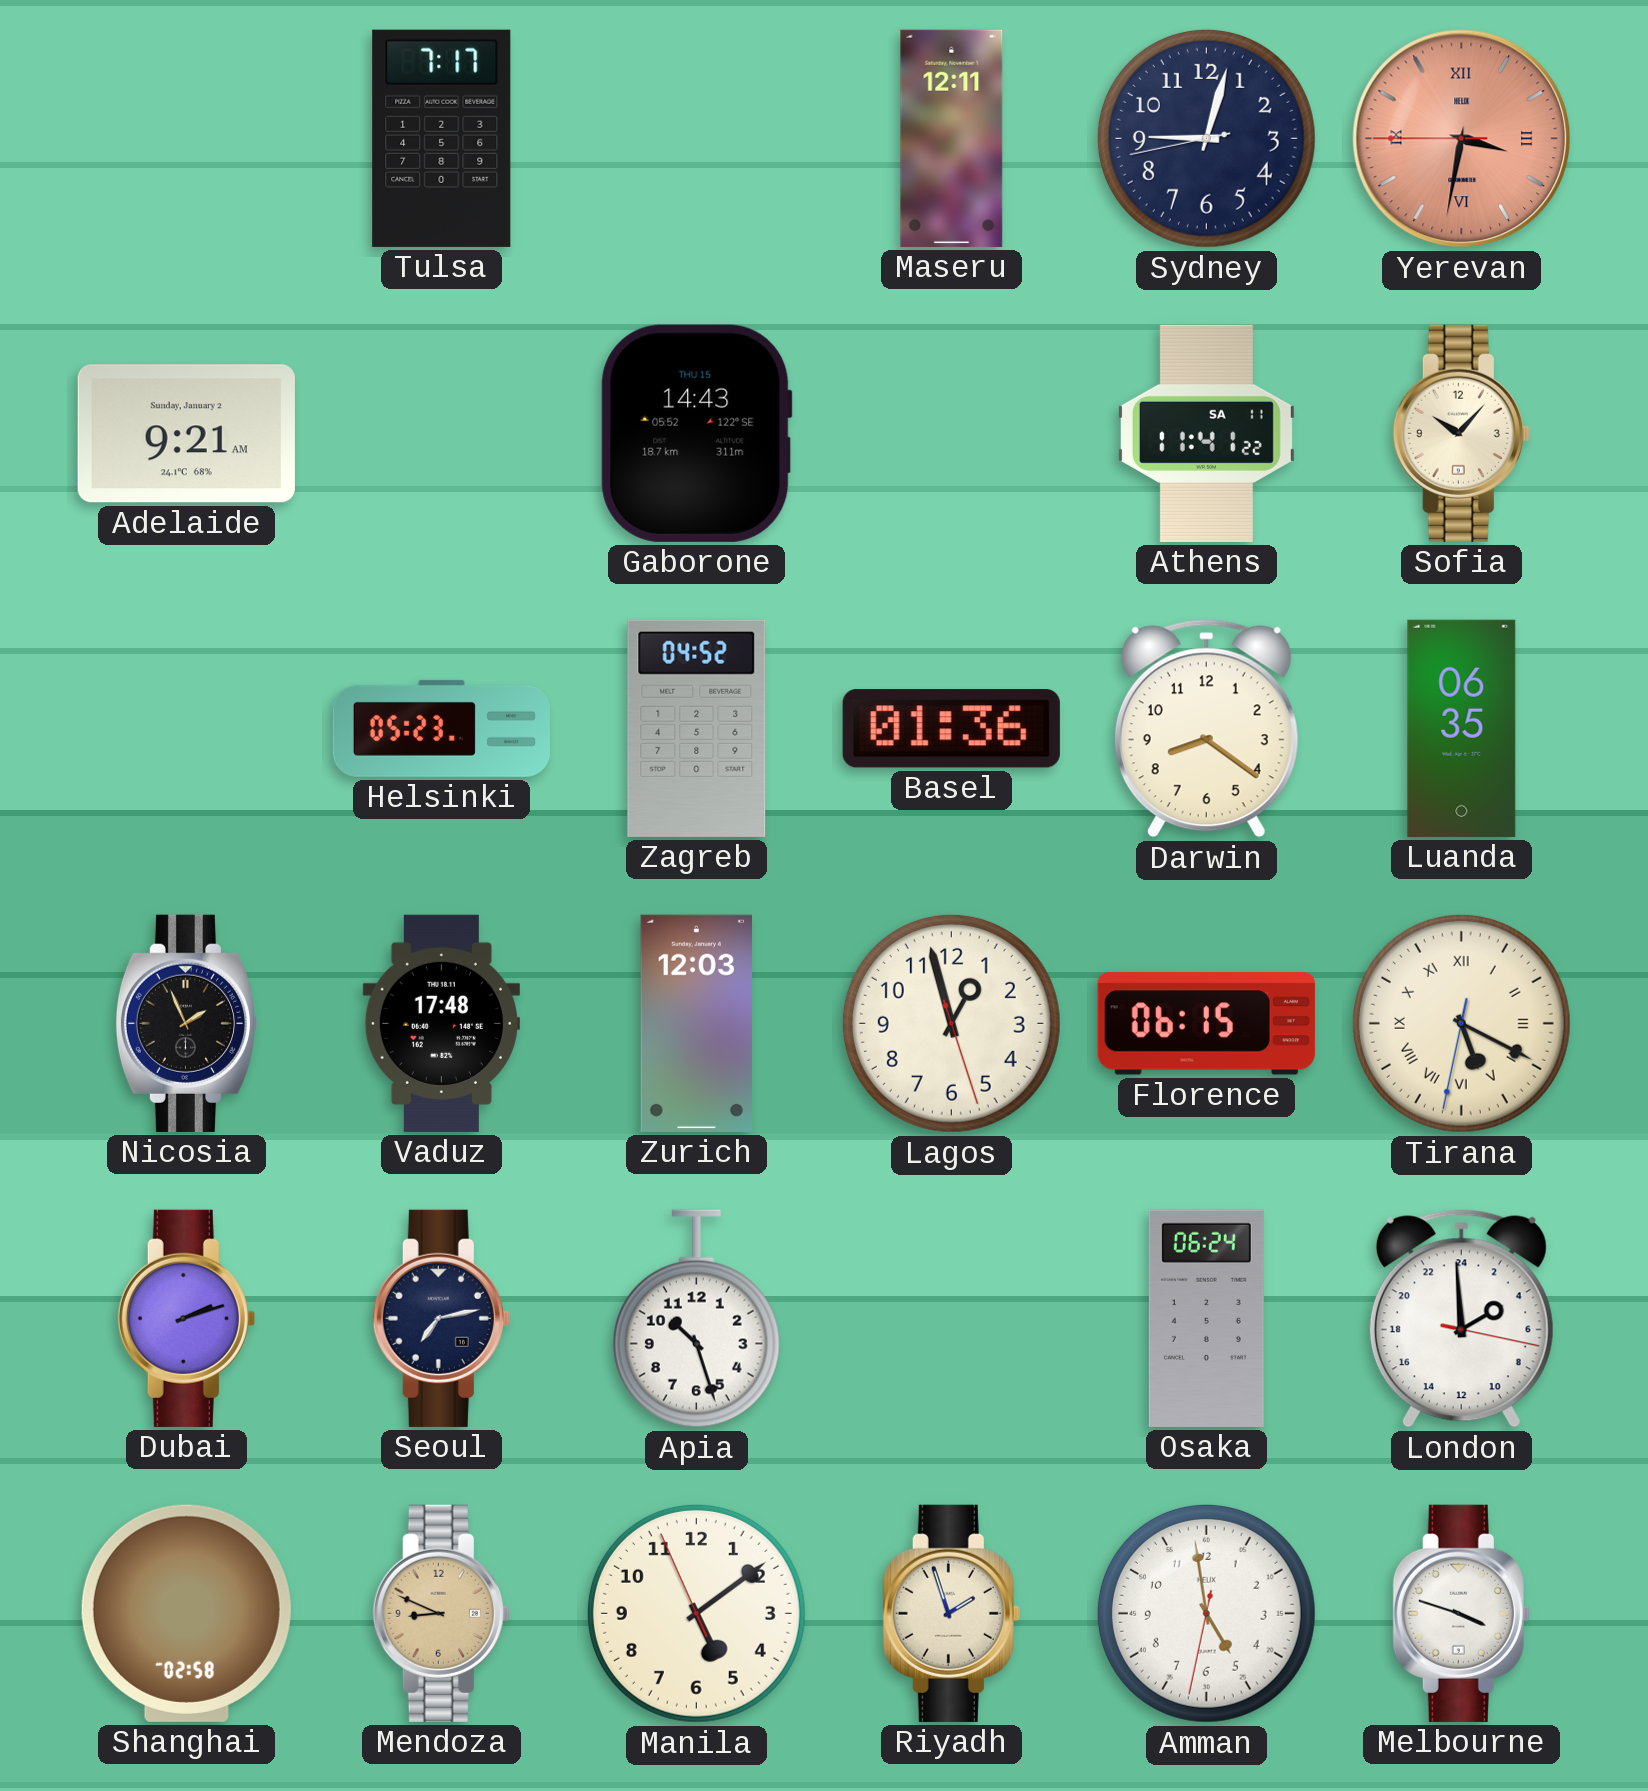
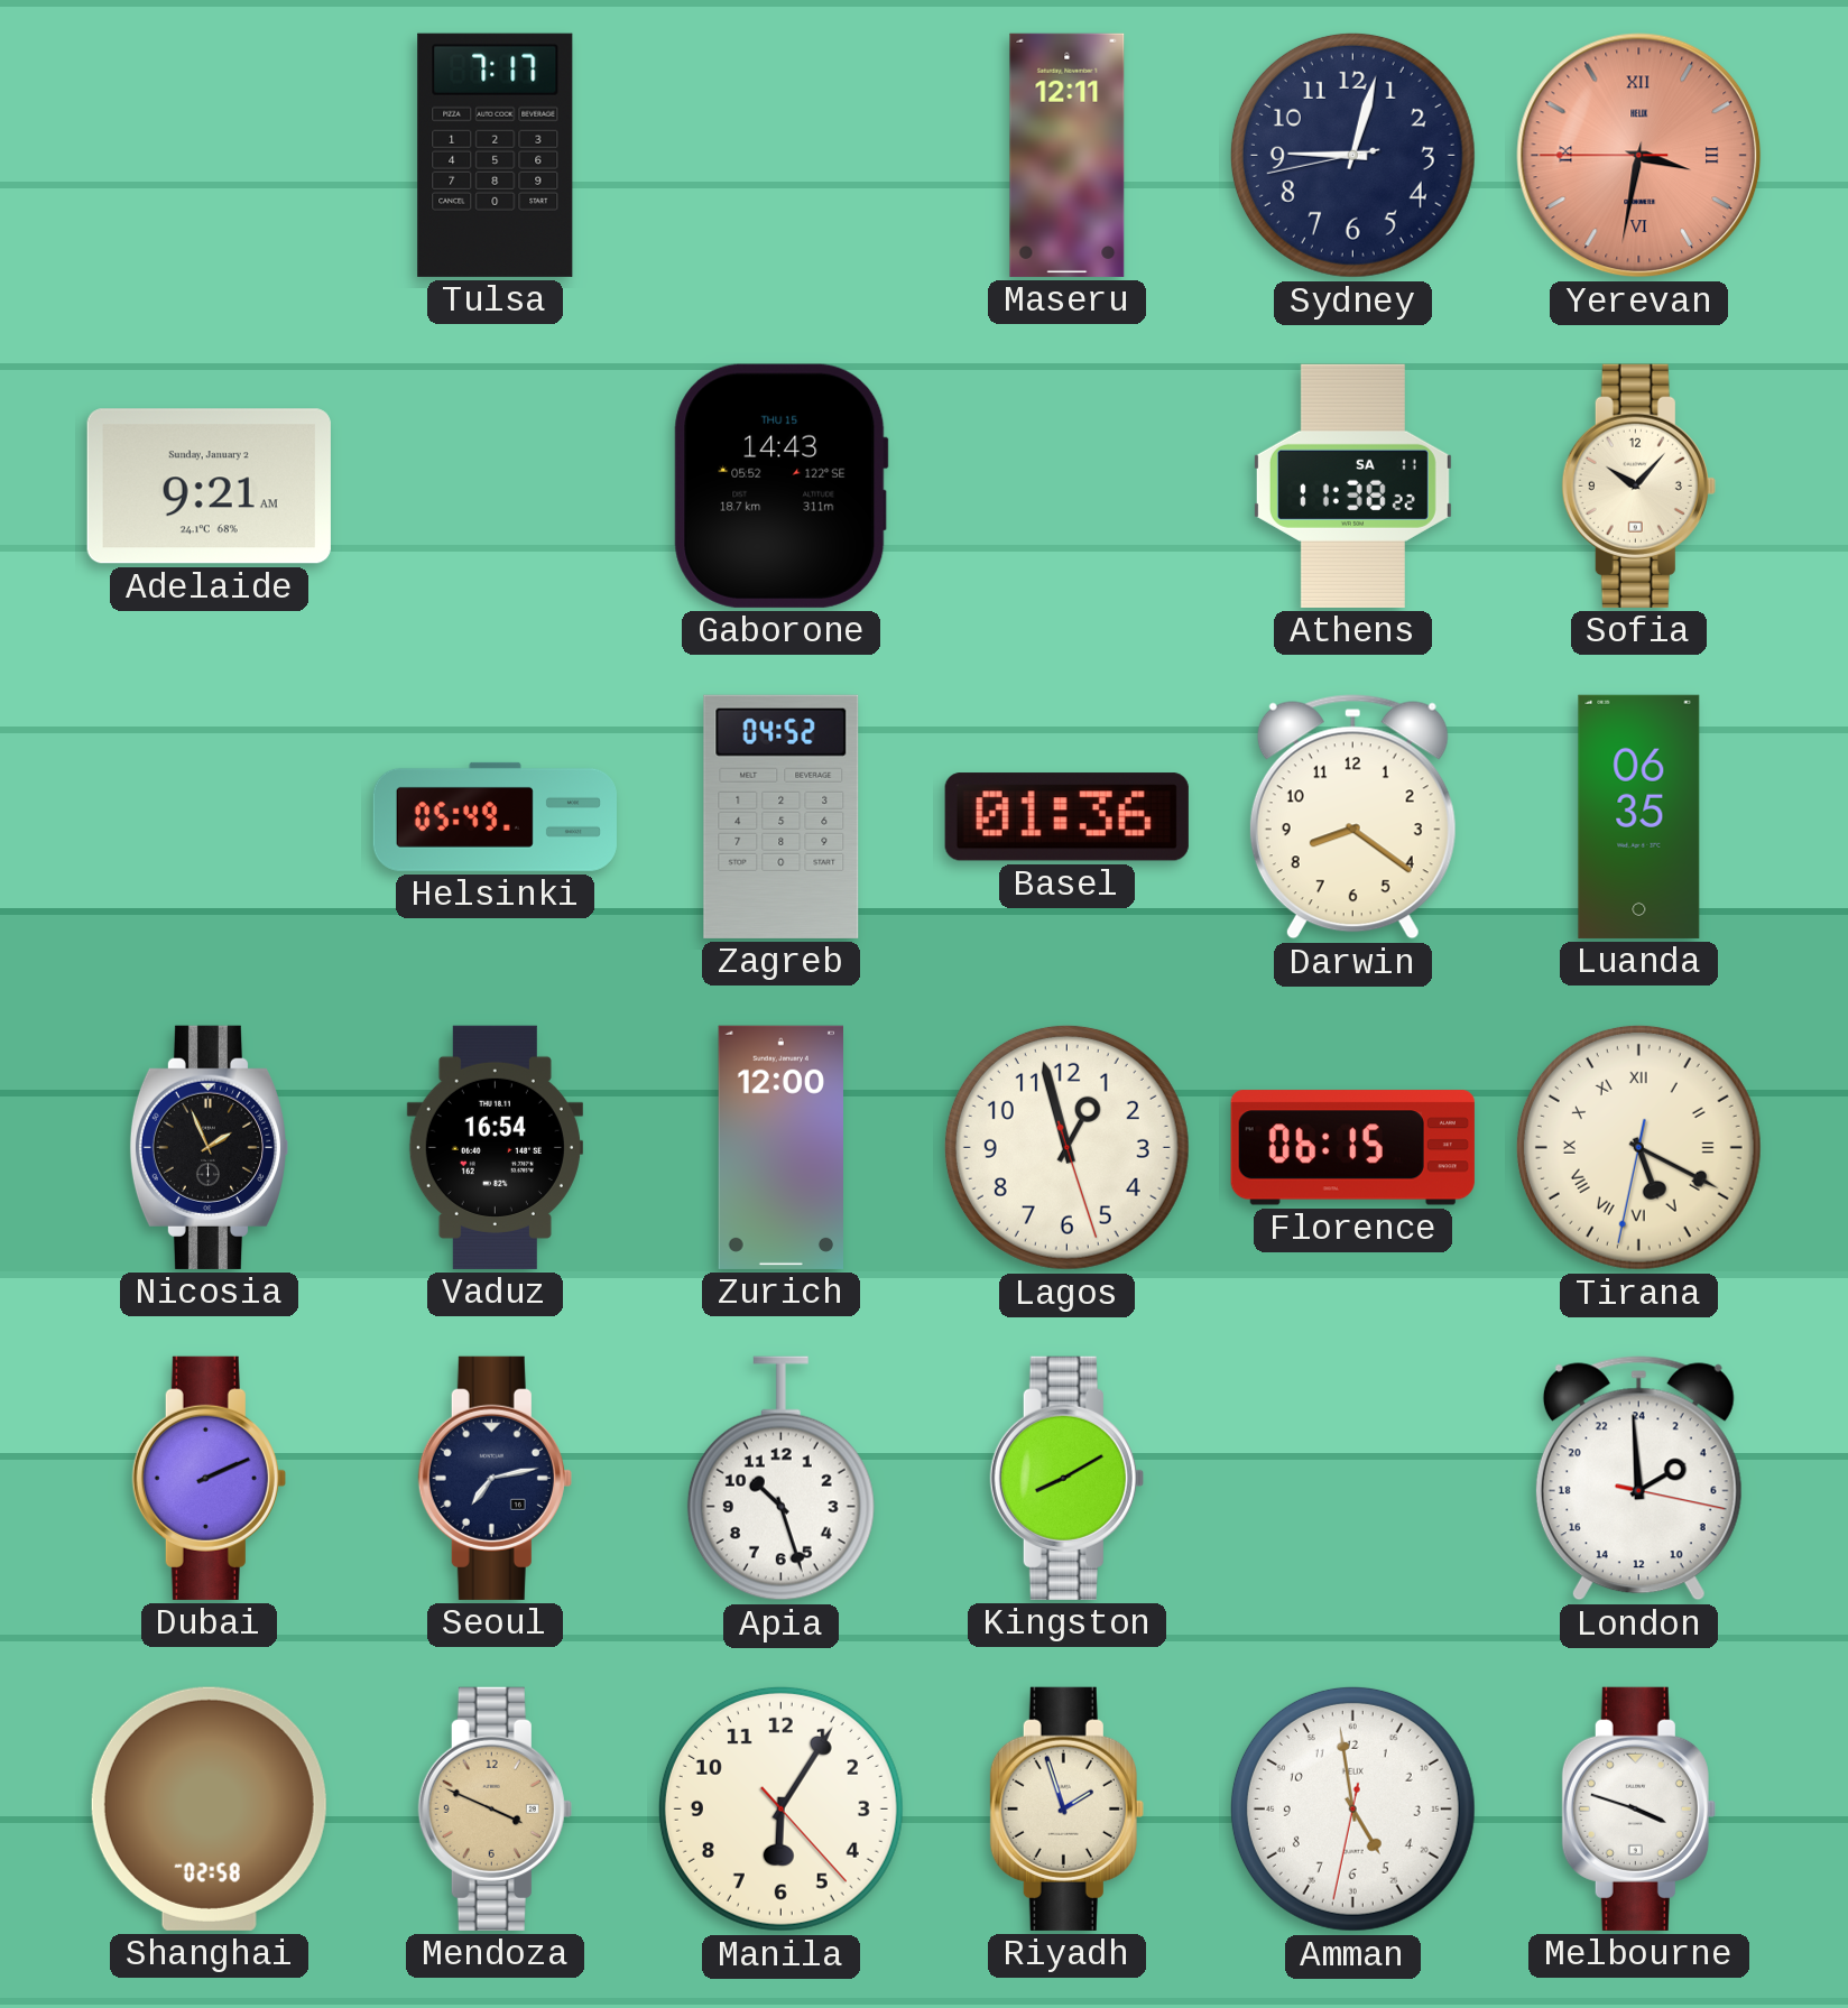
Athens: 11:41 -> 11:38
Helsinki: 05:23 -> 05:49
Vaduz: 17:48 -> 16:54
Zurich: 12:03 -> 12:00
Dubai: 2:12 -> 2:11
Kingston: none -> 8:10
Osaka: 06:24 -> none
Mendoza: 8:49 -> 3:49
Manila: 5:08 -> 6:05
